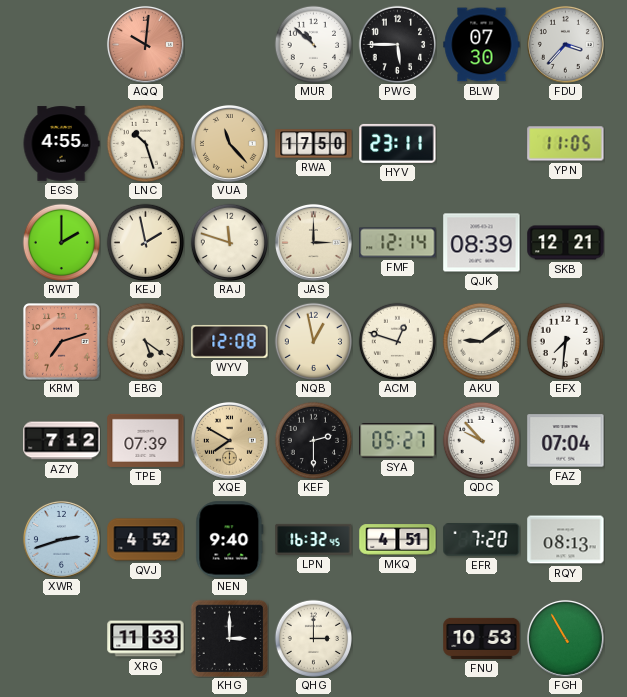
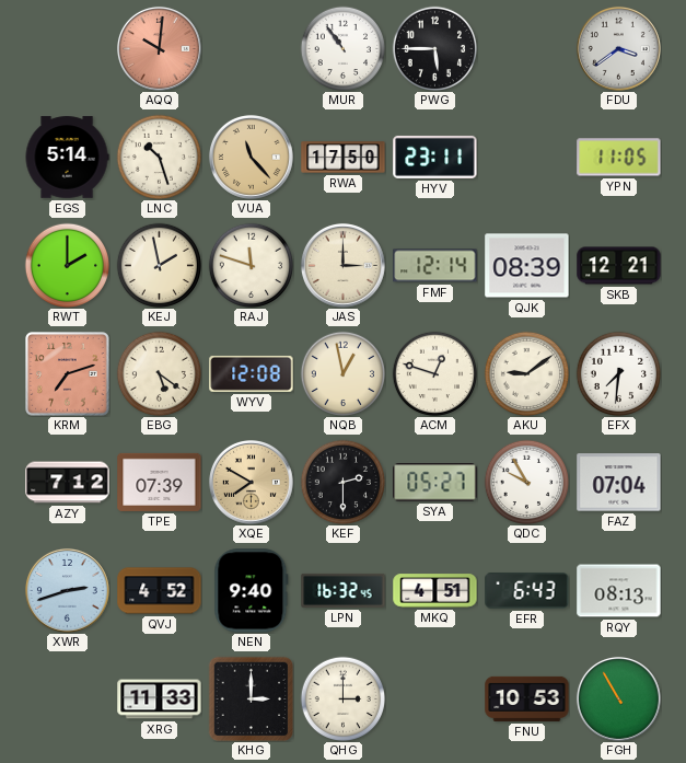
MUR: 10:52 -> 10:54
BLW: 07:30 -> none
FDU: 3:37 -> 3:39
EGS: 4:55 -> 5:14
QDC: 9:53 -> 9:55
EFR: 7:20 -> 6:43
